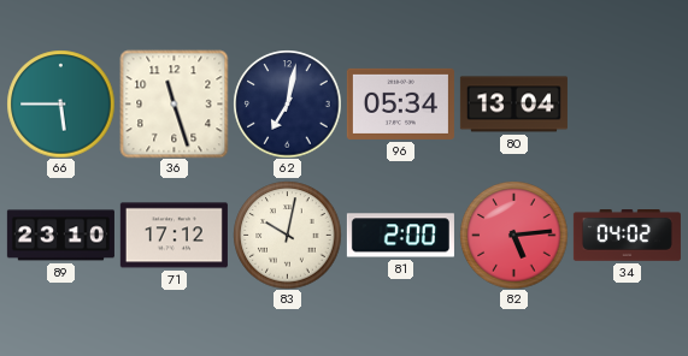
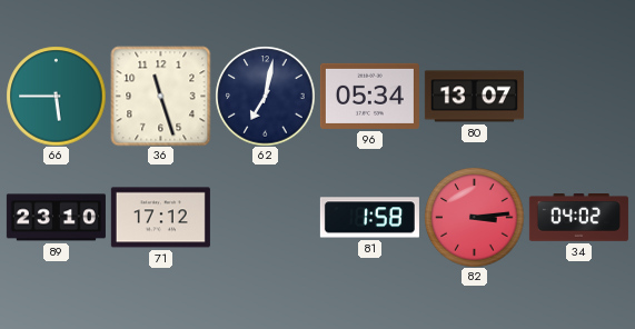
80: 13:04 -> 13:07
83: 10:02 -> none
81: 2:00 -> 1:58
82: 5:14 -> 3:14
